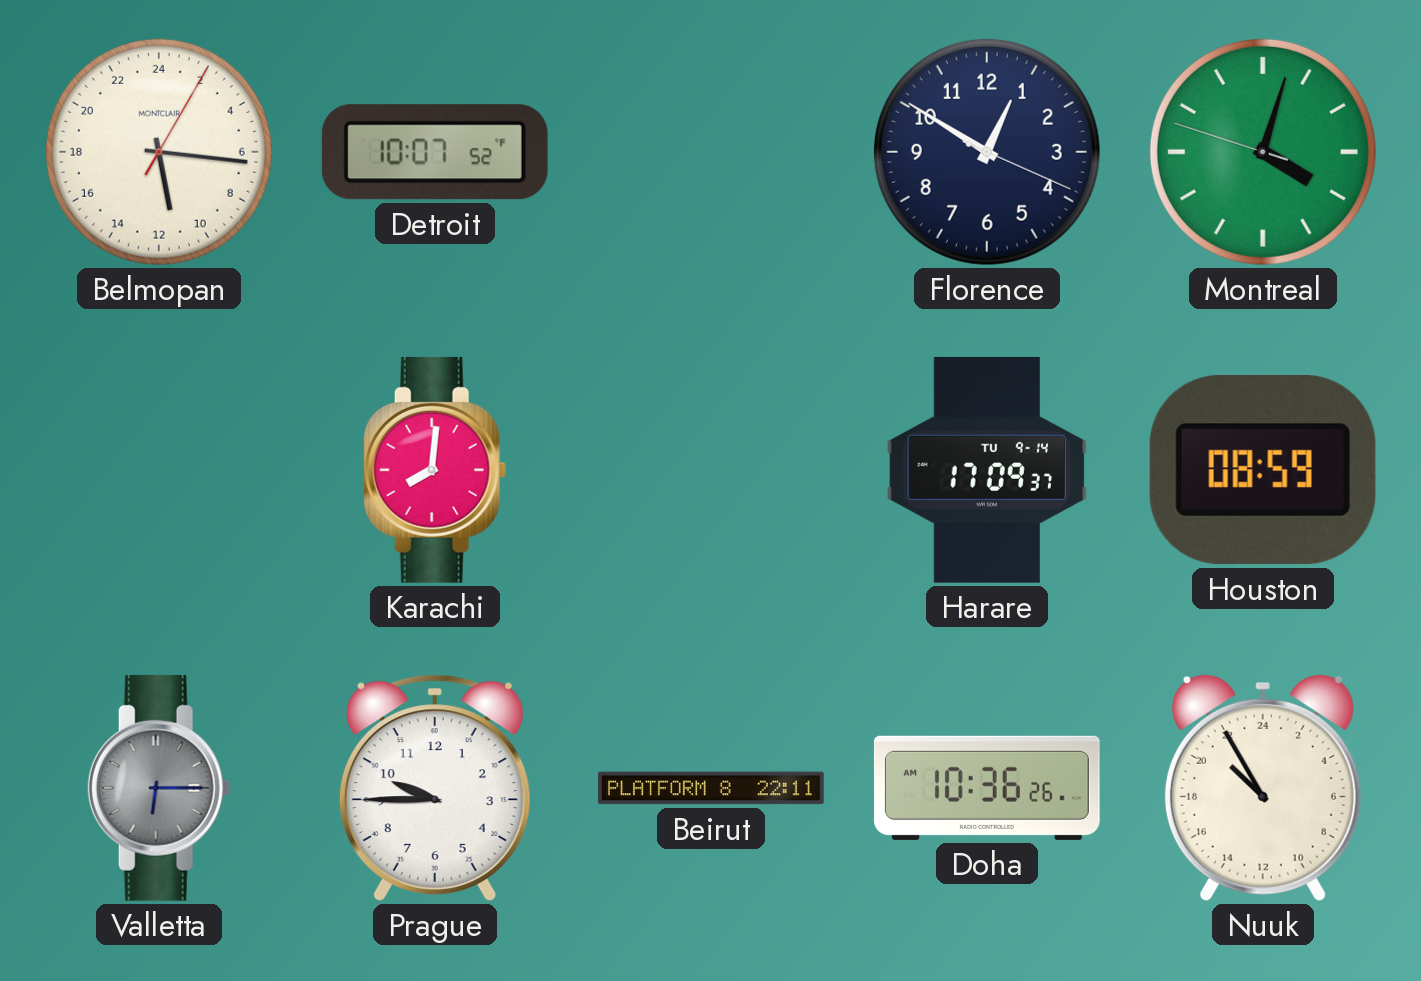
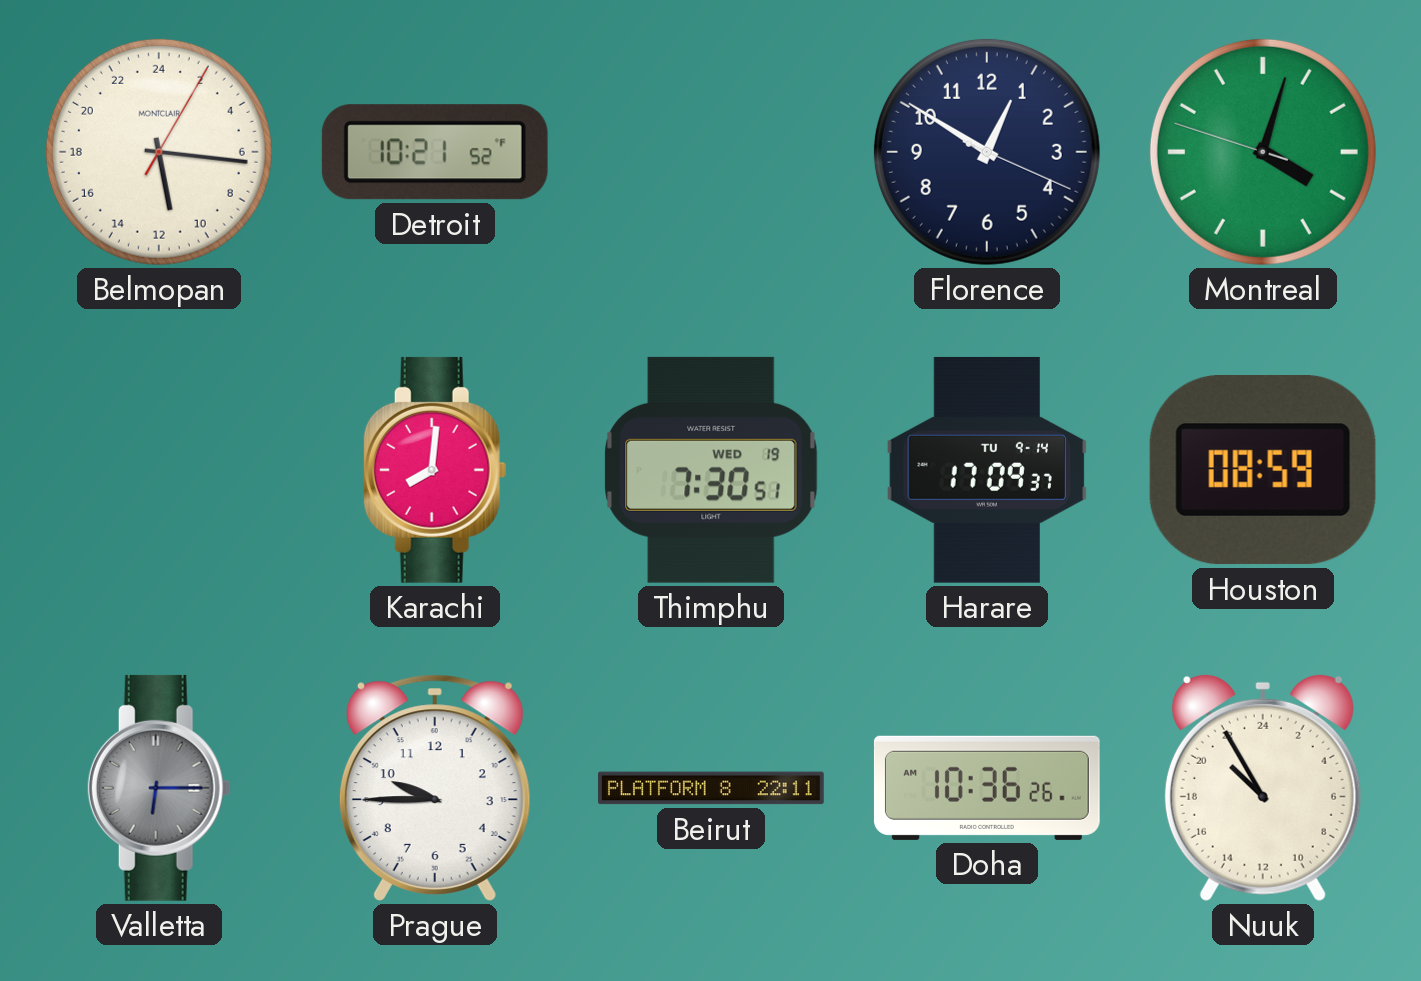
Detroit: 10:07 -> 10:21
Thimphu: none -> 7:30
